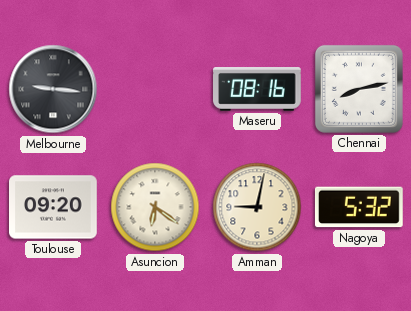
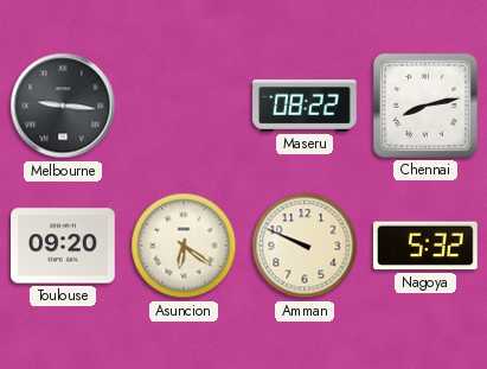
Maseru: 08:16 -> 08:22
Amman: 9:02 -> 9:49
